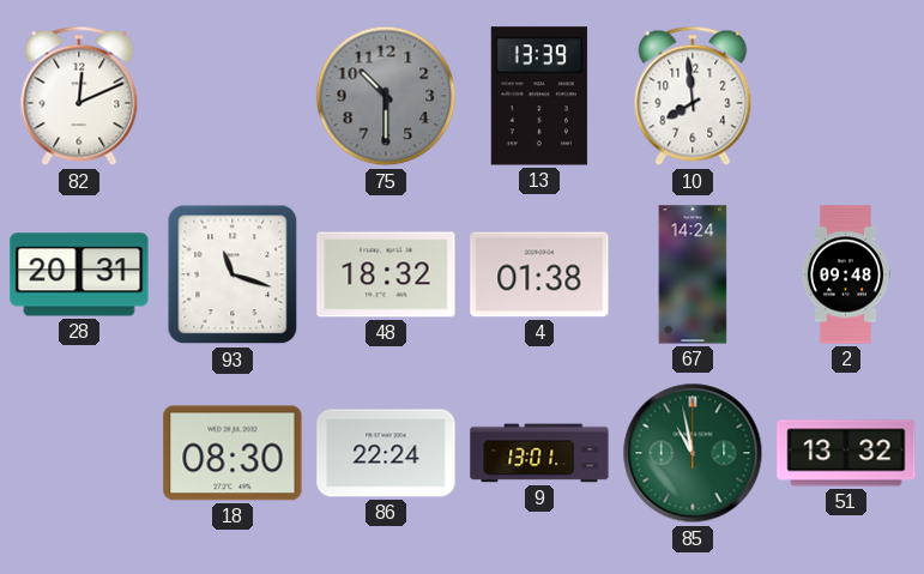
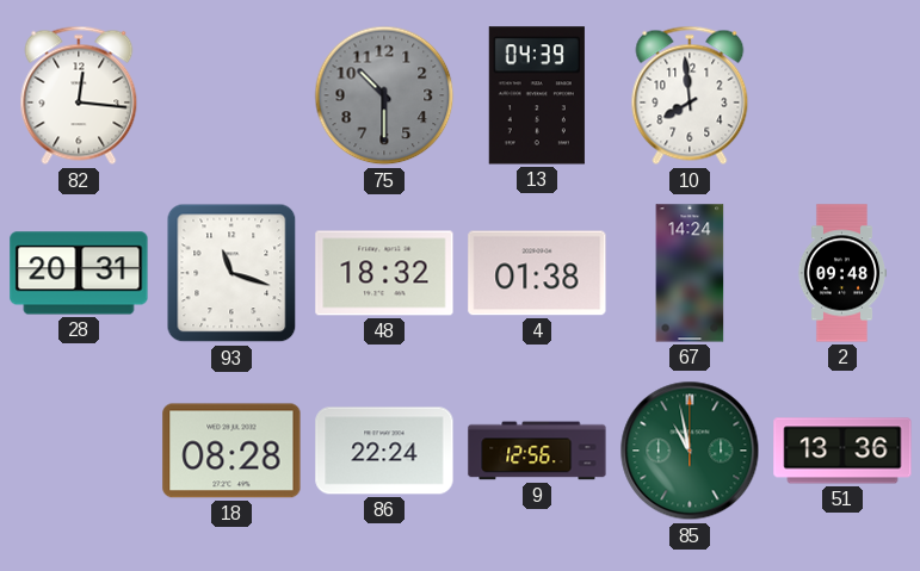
82: 12:11 -> 12:16
13: 13:39 -> 04:39
18: 08:30 -> 08:28
9: 13:01 -> 12:56
51: 13:32 -> 13:36
